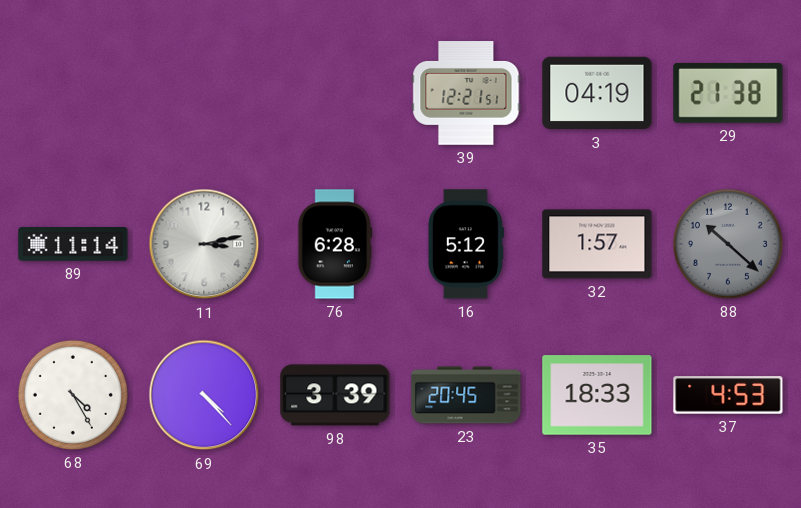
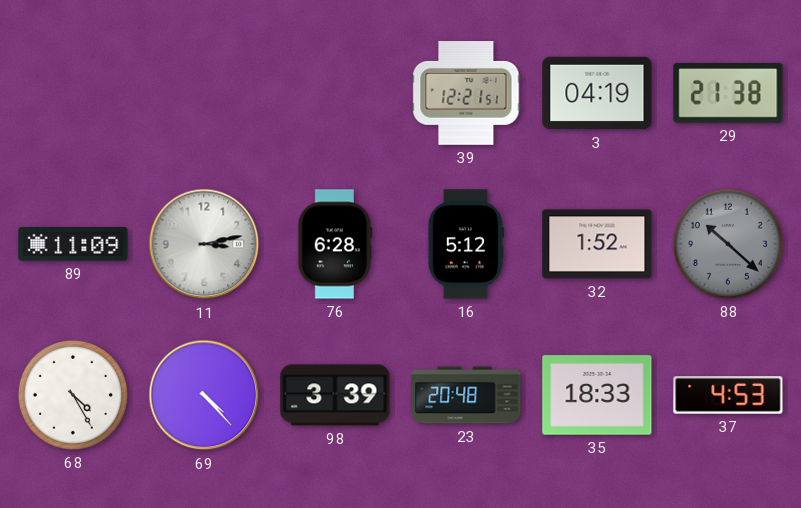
89: 11:14 -> 11:09
32: 1:57 -> 1:52
23: 20:45 -> 20:48
